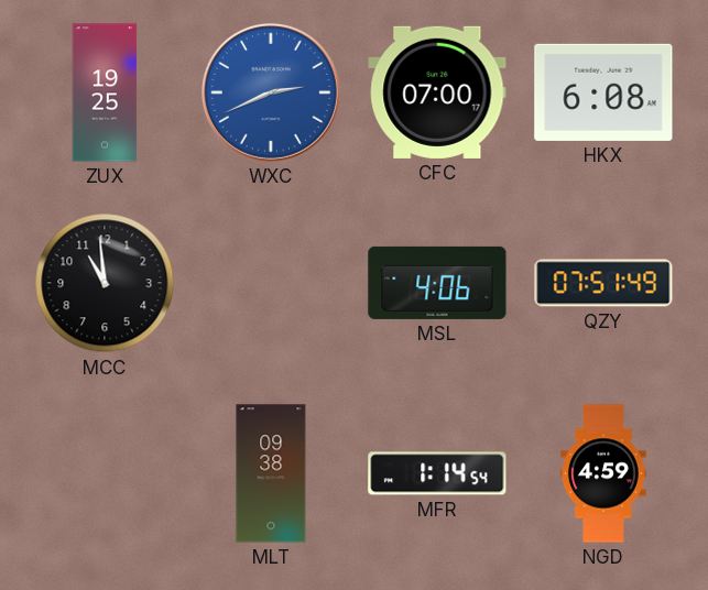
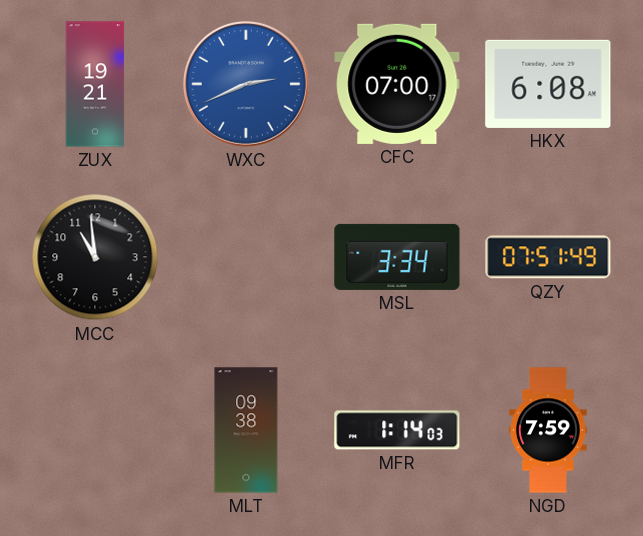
ZUX: 19:25 -> 19:21
MSL: 4:06 -> 3:34
MFR: 1:14:54 -> 1:14:03
NGD: 4:59 -> 7:59
